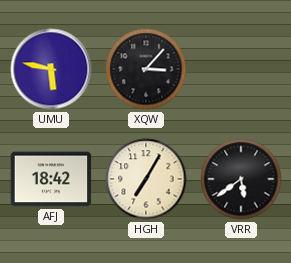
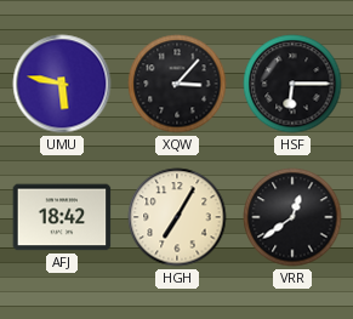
HSF: none -> 6:15
VRR: 5:39 -> 12:39
